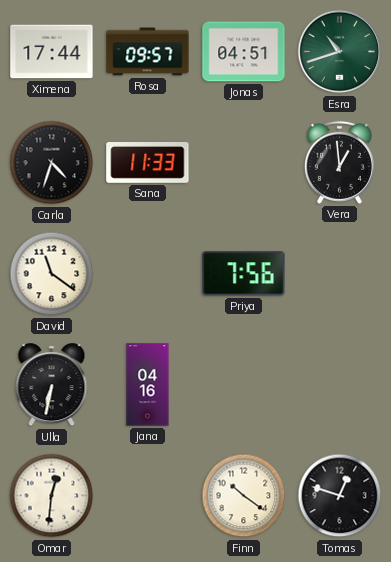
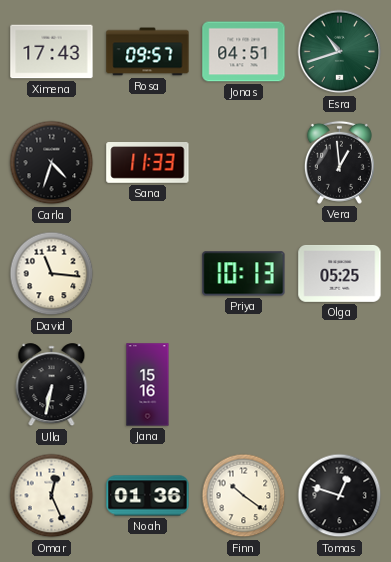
Ximena: 17:44 -> 17:43
David: 11:21 -> 11:16
Priya: 7:56 -> 10:13
Olga: none -> 05:25
Jana: 04:16 -> 15:16
Omar: 12:31 -> 12:26
Noah: none -> 01:36
